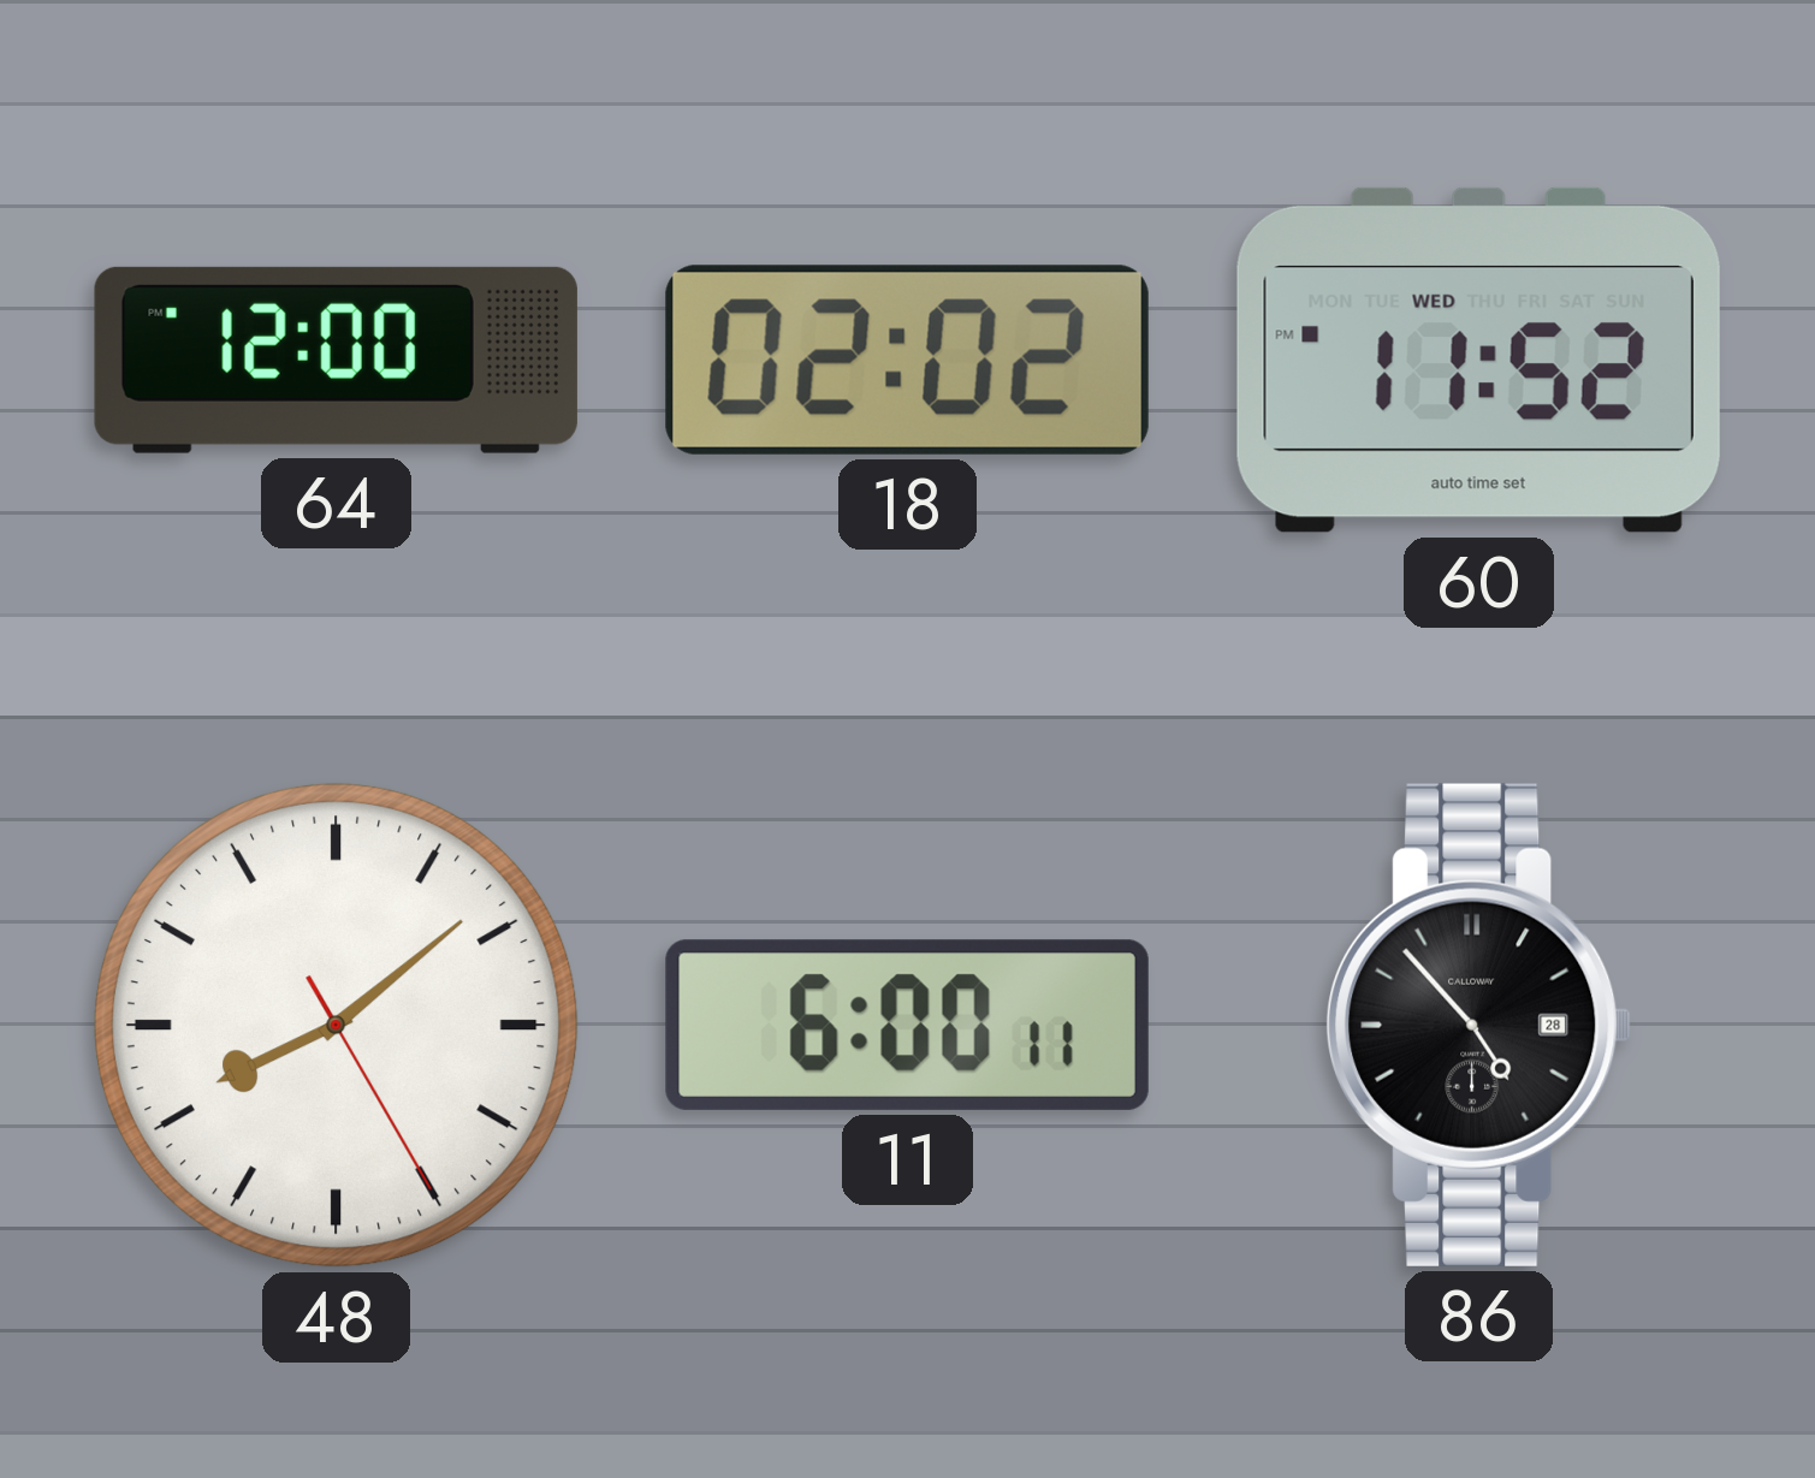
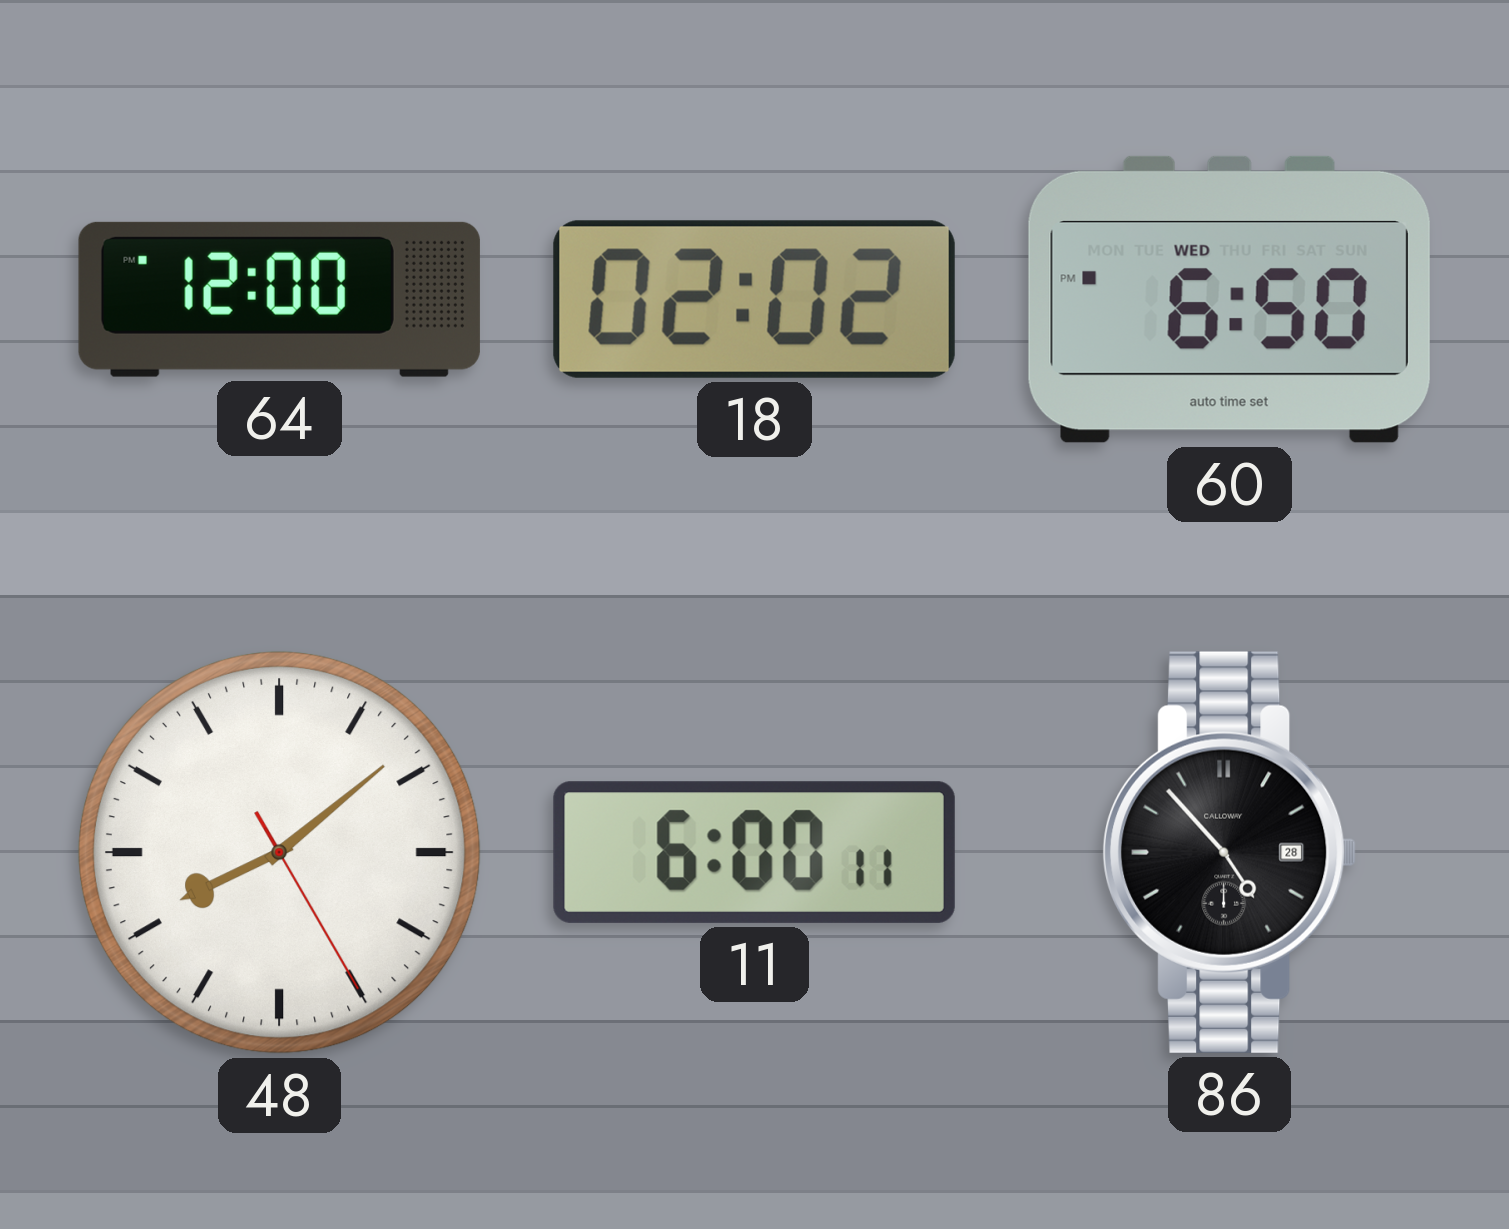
60: 11:52 -> 6:50
